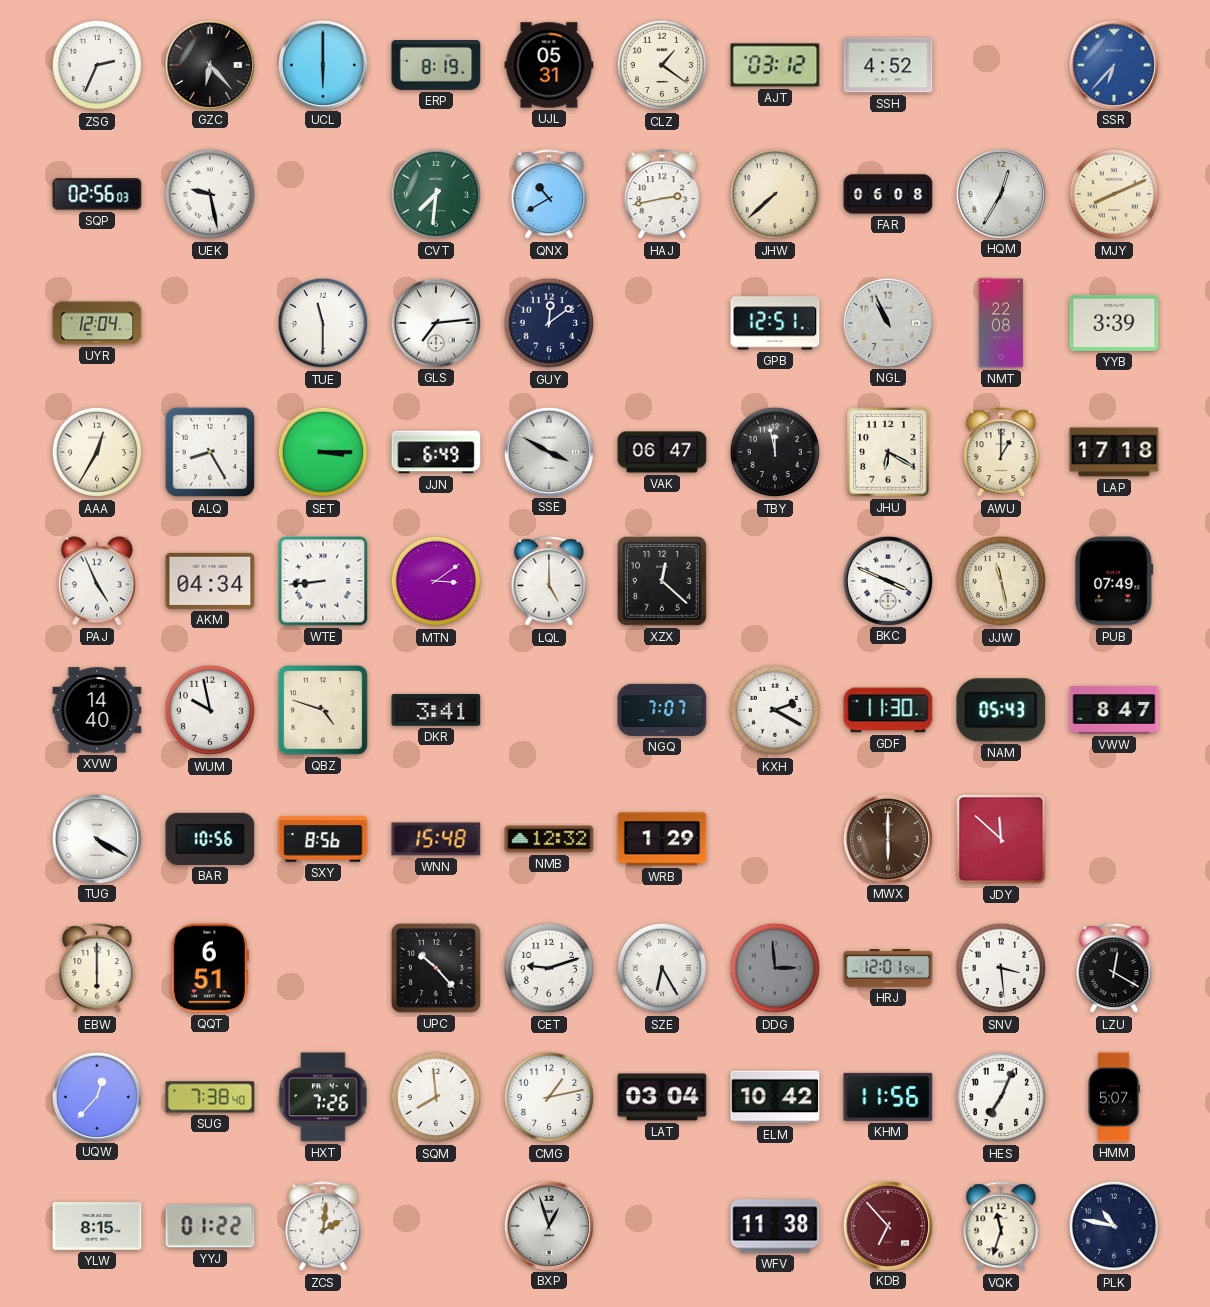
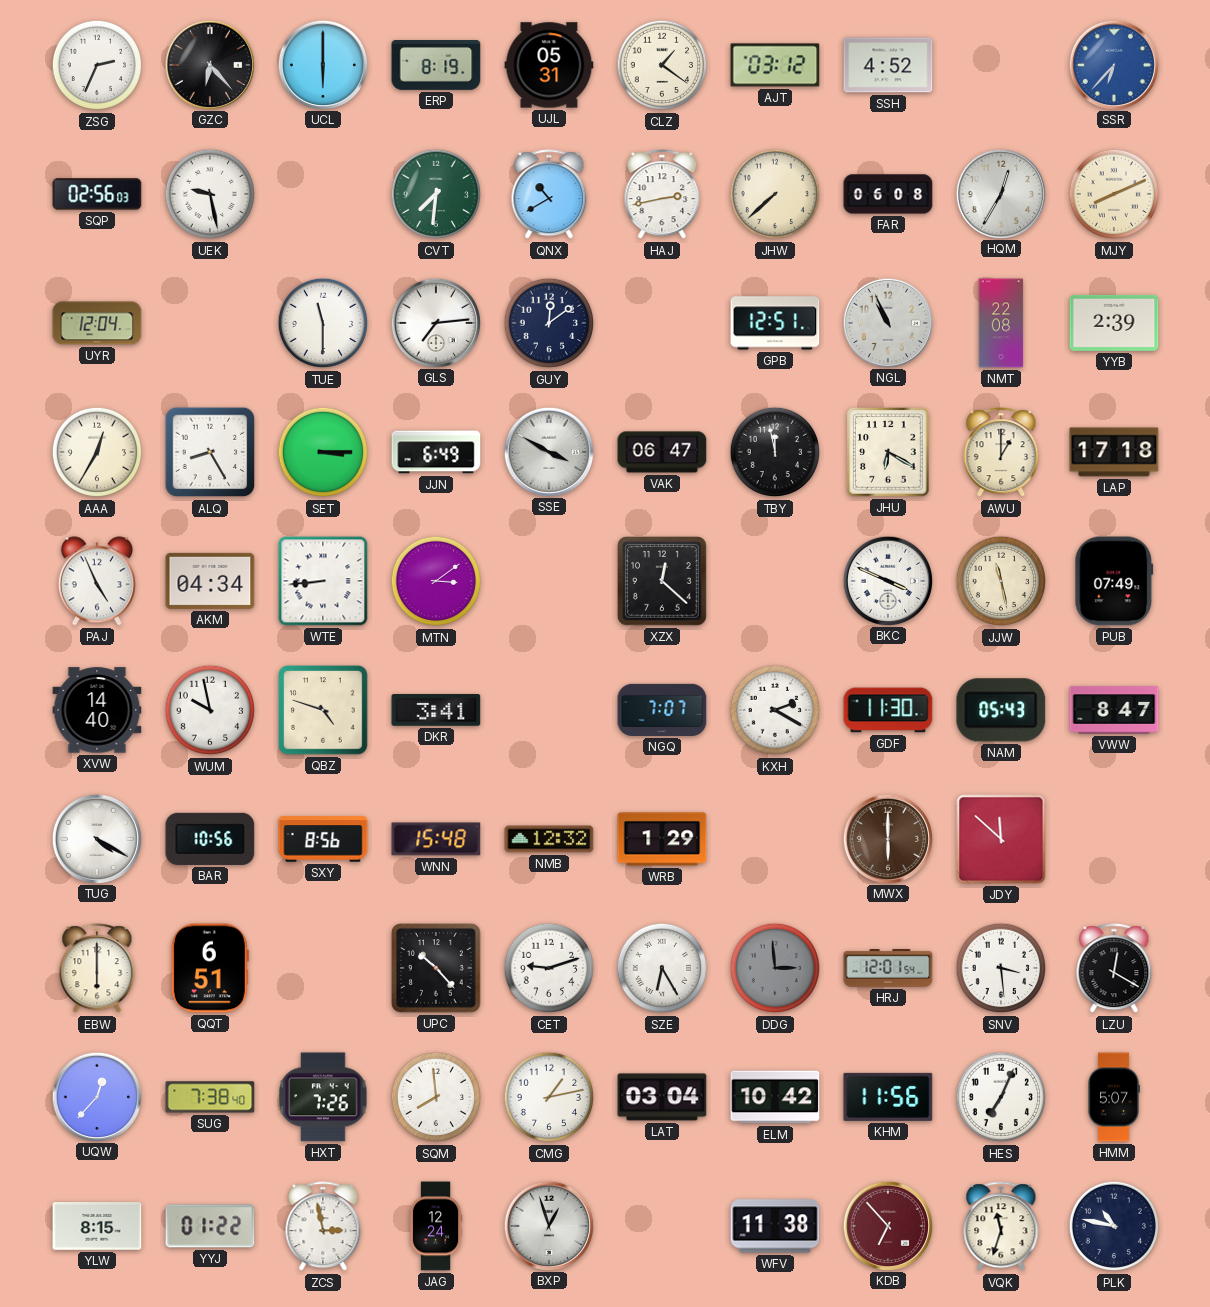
YYB: 3:39 -> 2:39
LQL: 5:00 -> none
ZCS: 2:01 -> 2:58
JAG: none -> 12:24
